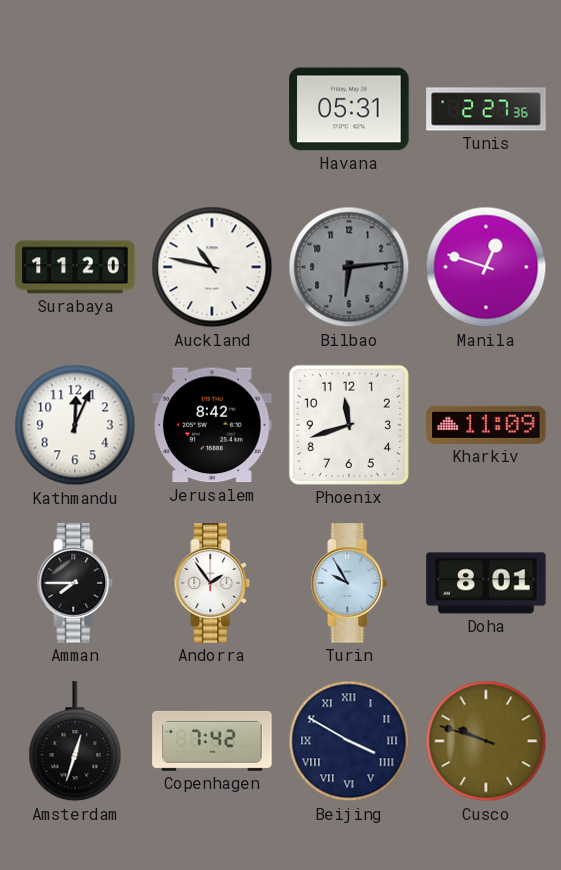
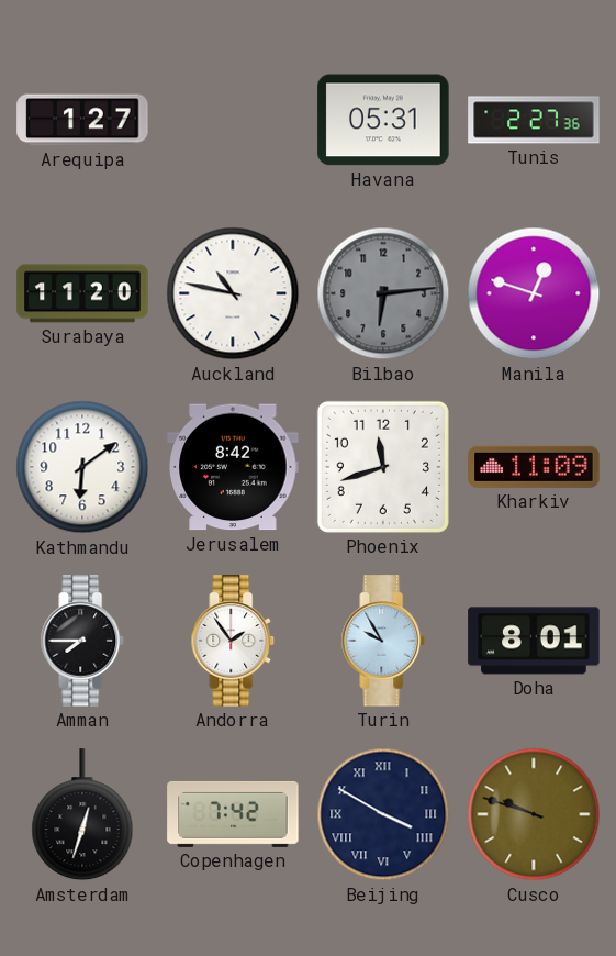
Arequipa: none -> 1:27
Kathmandu: 12:04 -> 6:09
